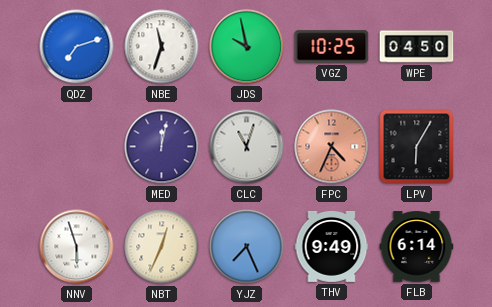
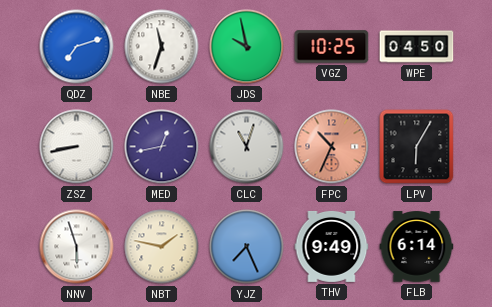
ZSZ: none -> 8:43
MED: 12:02 -> 12:43
FPC: 4:34 -> 10:34
NBT: 12:34 -> 1:47
